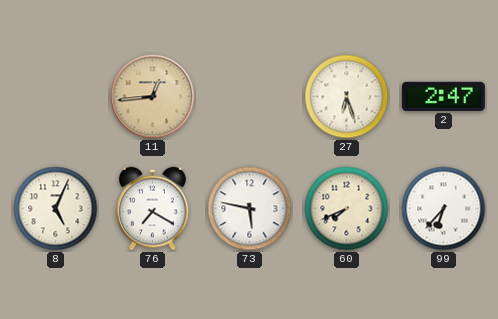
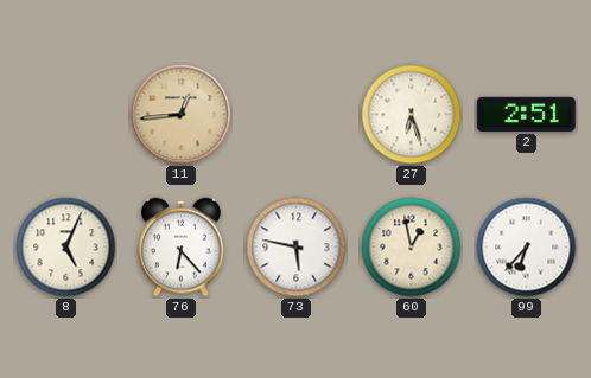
2: 2:47 -> 2:51
76: 7:20 -> 6:23
60: 7:41 -> 12:58
